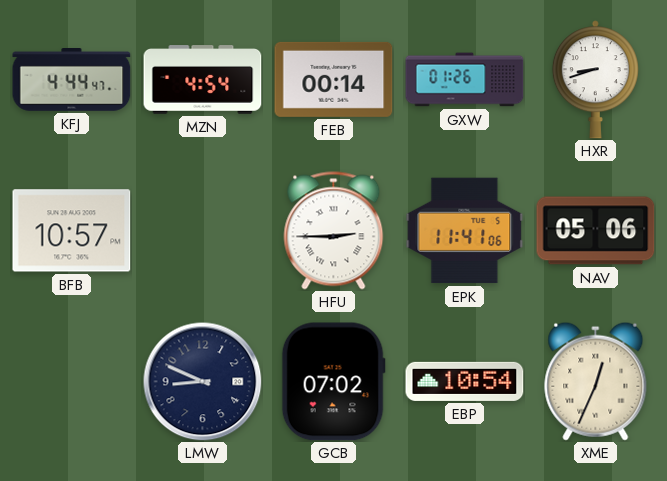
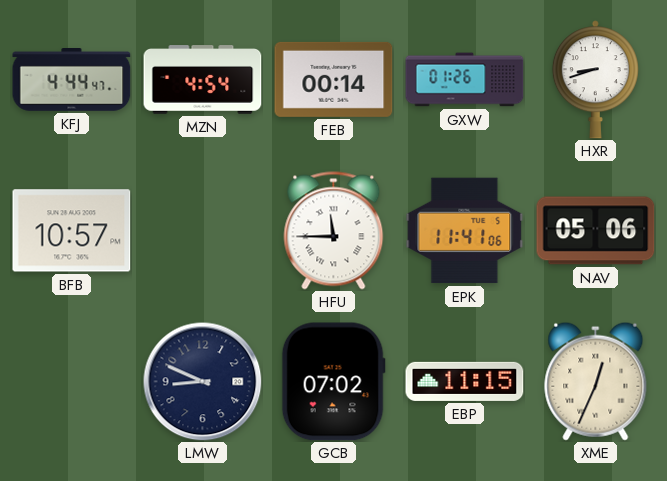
HFU: 2:45 -> 11:45
EBP: 10:54 -> 11:15
